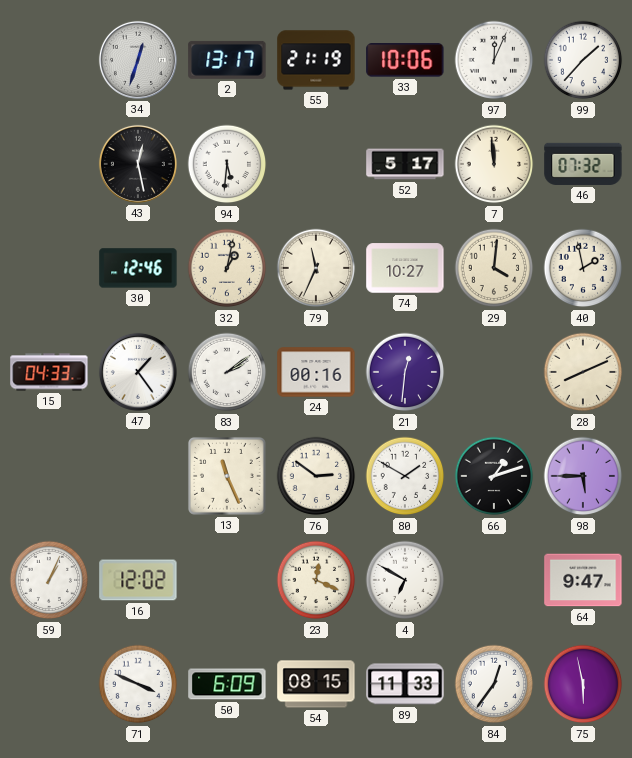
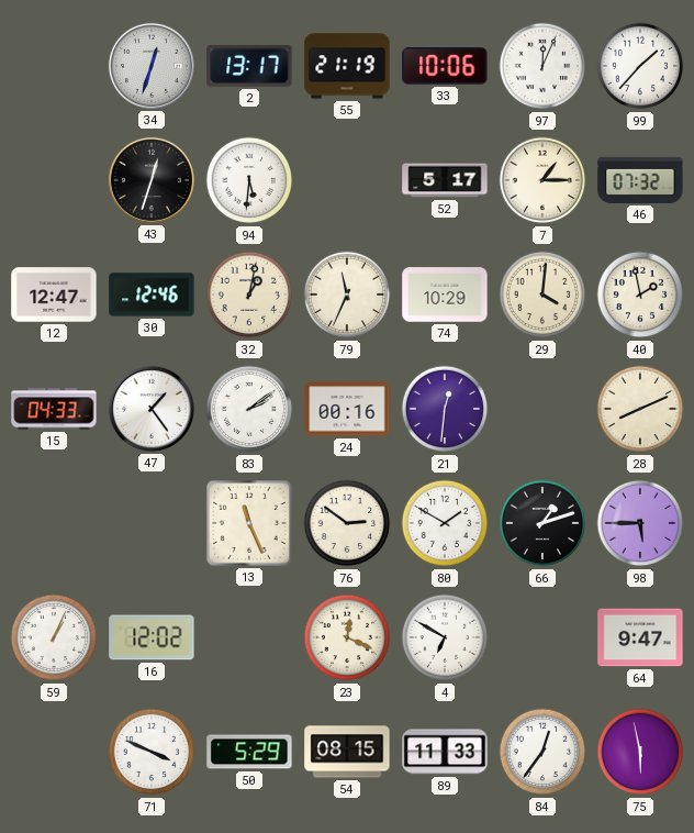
43: 12:28 -> 12:33
7: 11:59 -> 1:15
12: none -> 12:47
74: 10:27 -> 10:29
50: 6:09 -> 5:29
